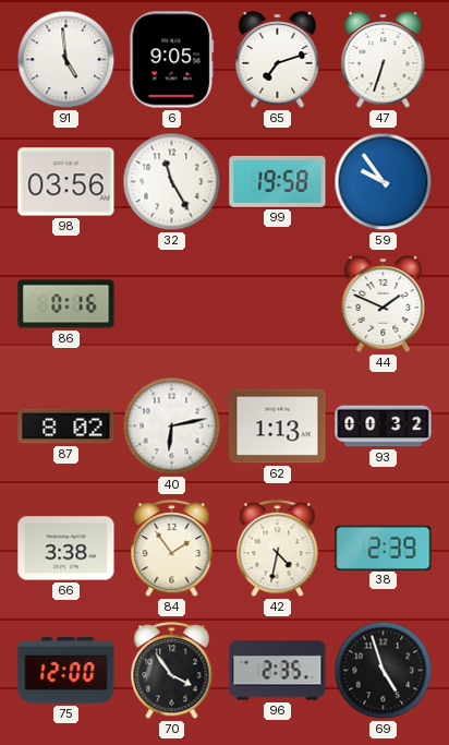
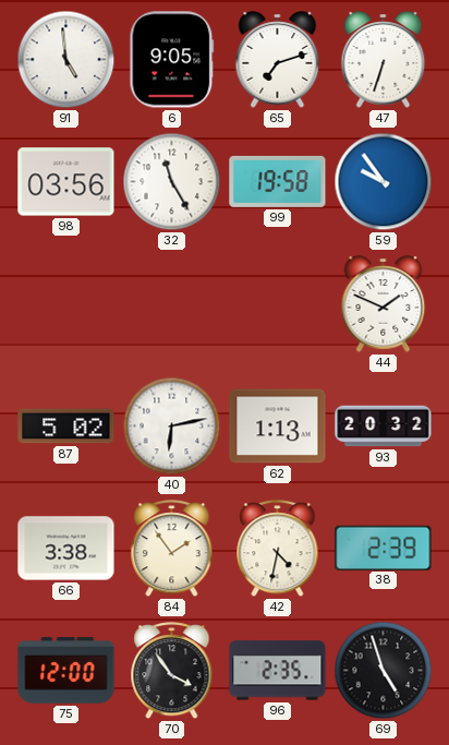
86: 0:16 -> none
87: 8:02 -> 5:02
93: 00:32 -> 20:32
